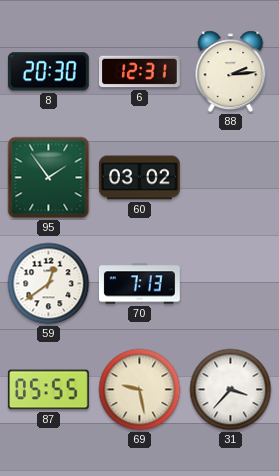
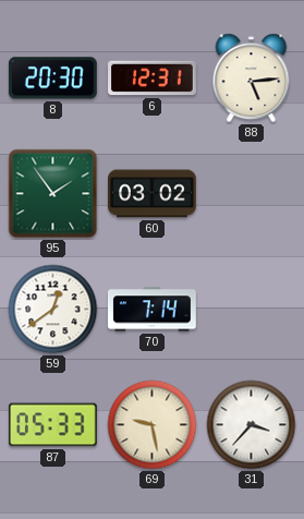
88: 2:14 -> 5:14
70: 7:13 -> 7:14
87: 05:55 -> 05:33
